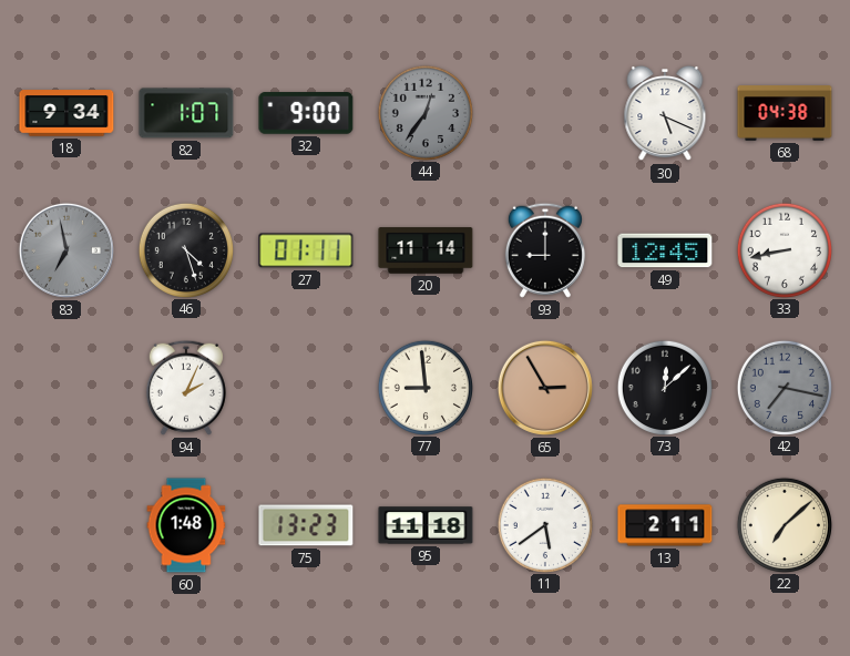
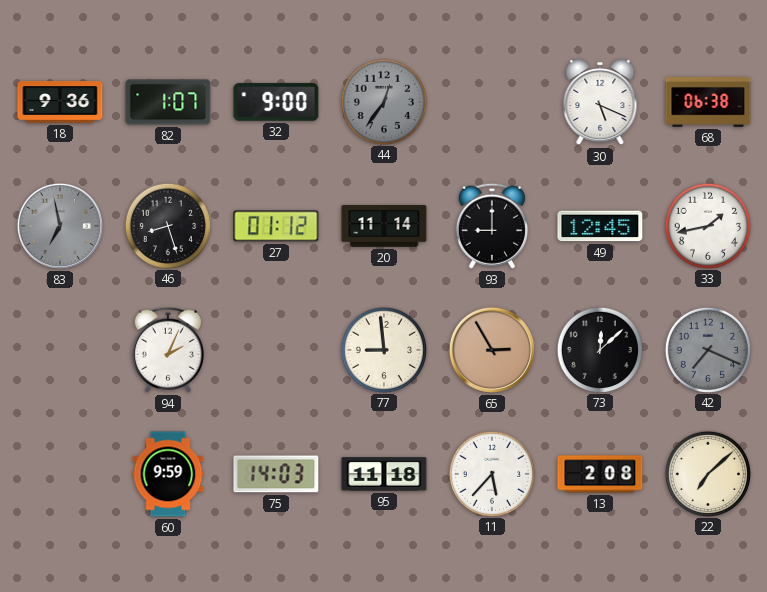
18: 9:34 -> 9:36
68: 04:38 -> 06:38
46: 4:27 -> 8:27
27: 01:11 -> 01:12
33: 8:43 -> 1:43
42: 7:17 -> 7:19
60: 1:48 -> 9:59
75: 13:23 -> 14:03
11: 5:39 -> 5:37
13: 2:11 -> 2:08
